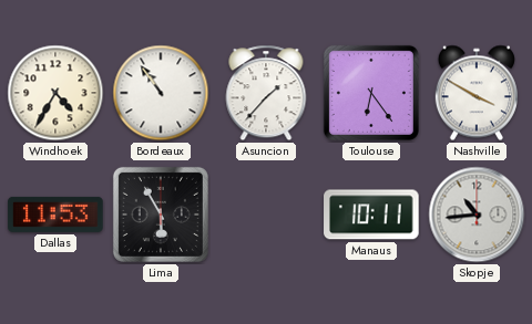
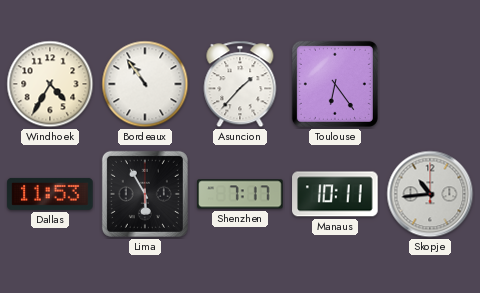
Nashville: 3:50 -> none
Shenzhen: none -> 7:17
